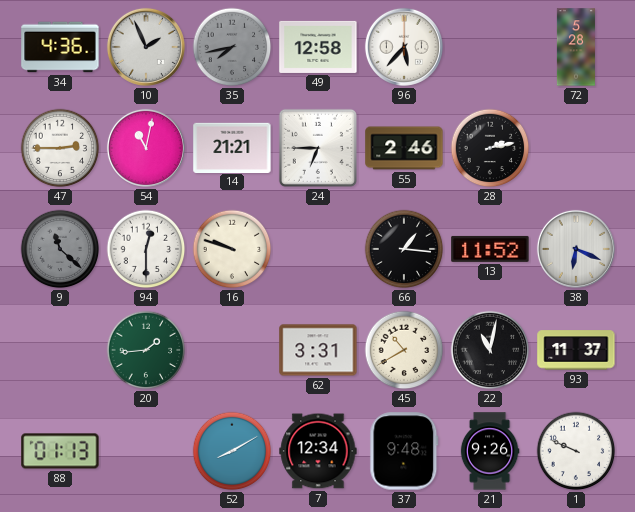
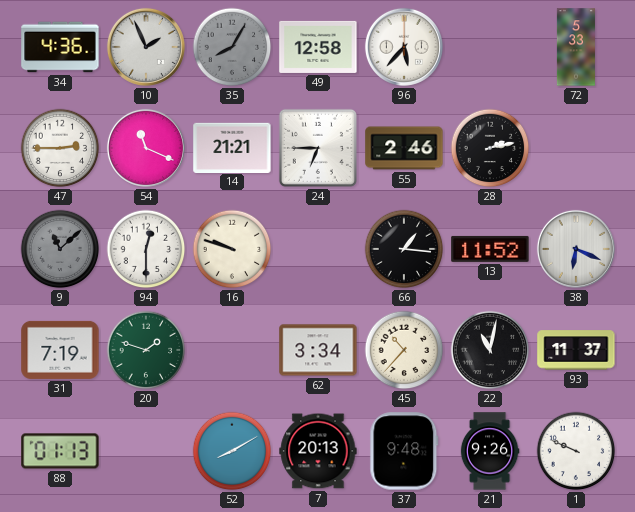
35: 7:43 -> 8:05
72: 5:28 -> 5:33
54: 11:02 -> 11:19
9: 11:22 -> 11:08
31: none -> 7:19
20: 1:44 -> 1:48
62: 3:31 -> 3:34
45: 10:40 -> 10:37
7: 12:34 -> 20:13
